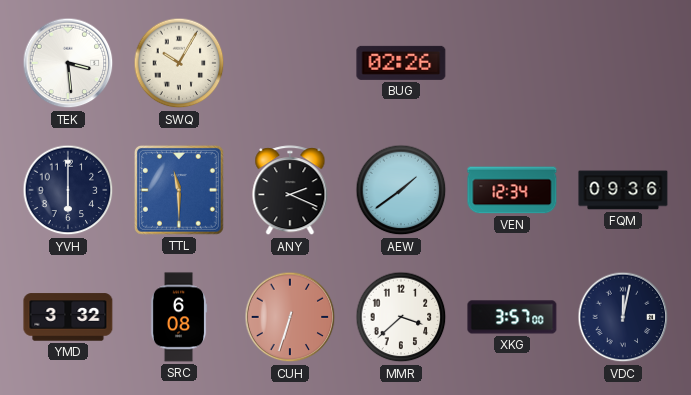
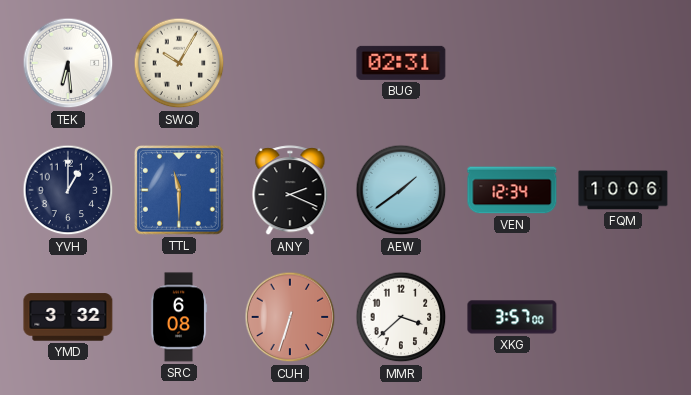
TEK: 3:29 -> 6:29
BUG: 02:26 -> 02:31
YVH: 6:00 -> 1:00
FQM: 09:36 -> 10:06
VDC: 12:02 -> none
